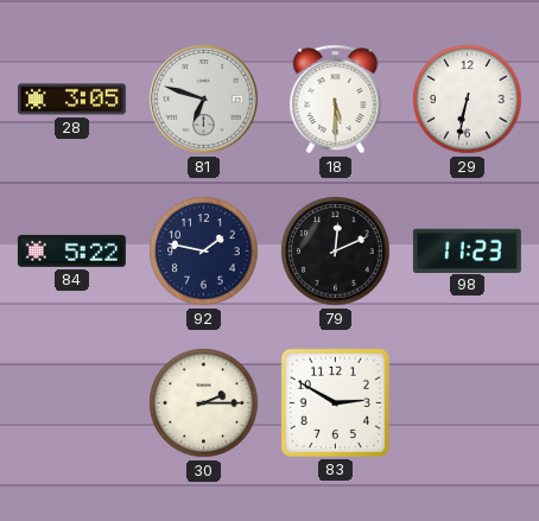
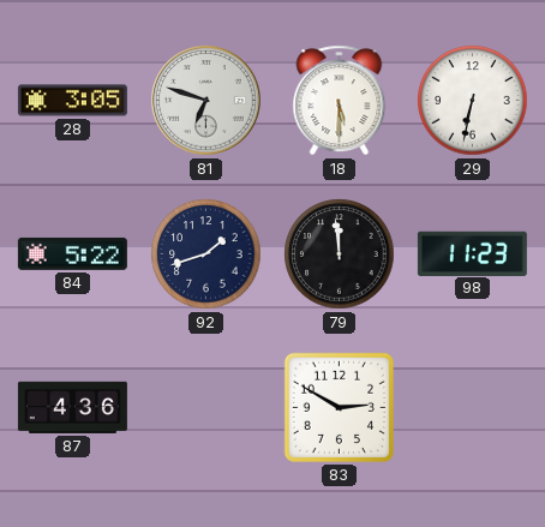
92: 1:47 -> 1:42
79: 12:11 -> 11:59
87: none -> 4:36
30: 2:15 -> none
